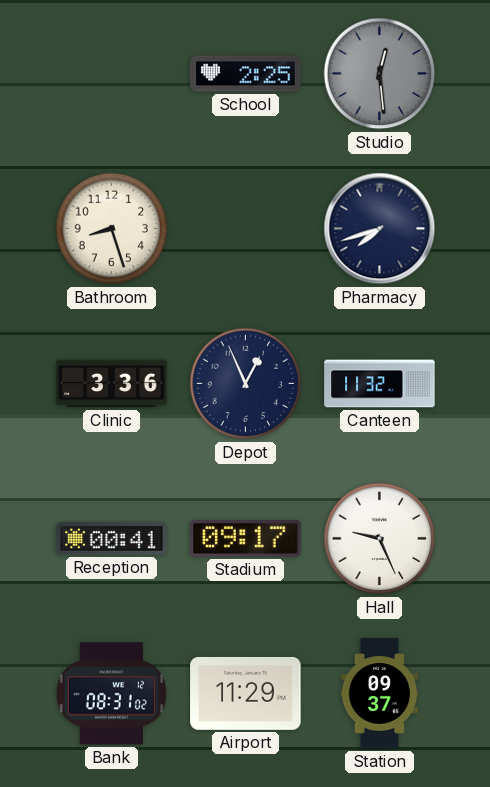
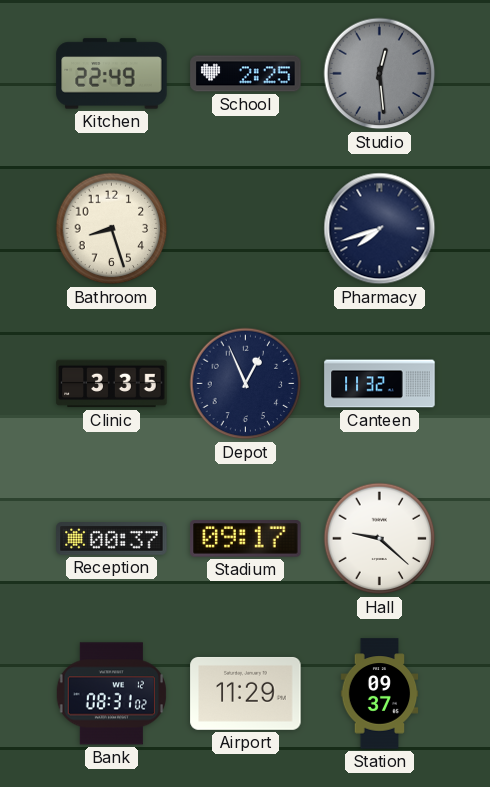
Kitchen: none -> 22:49
Clinic: 3:36 -> 3:35
Reception: 00:41 -> 00:37
Hall: 9:26 -> 9:22
